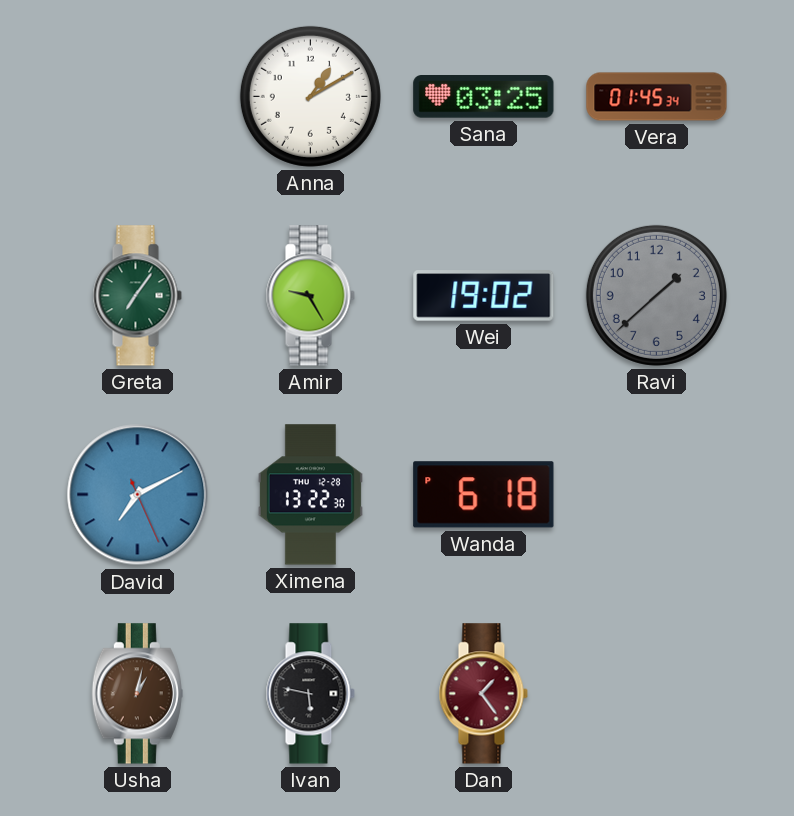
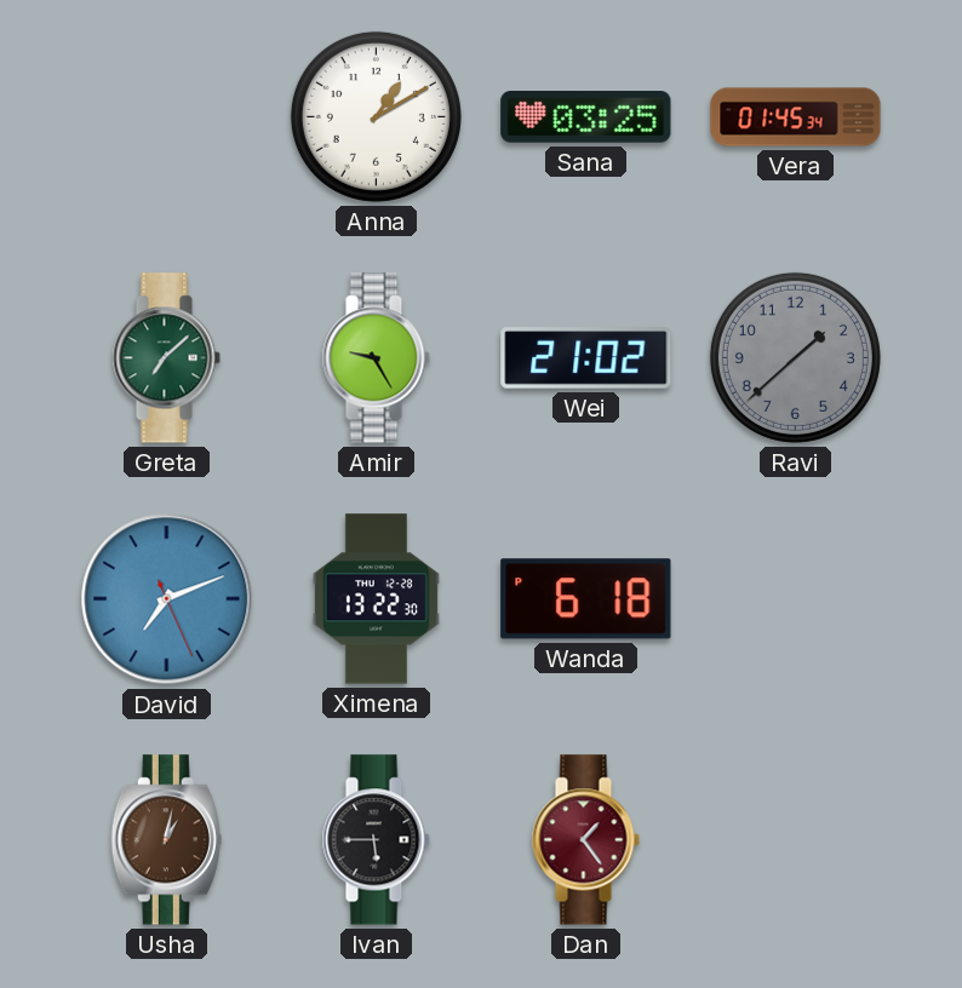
Greta: 7:06 -> 7:08
Wei: 19:02 -> 21:02
David: 7:10 -> 7:11
Ivan: 5:47 -> 5:45
